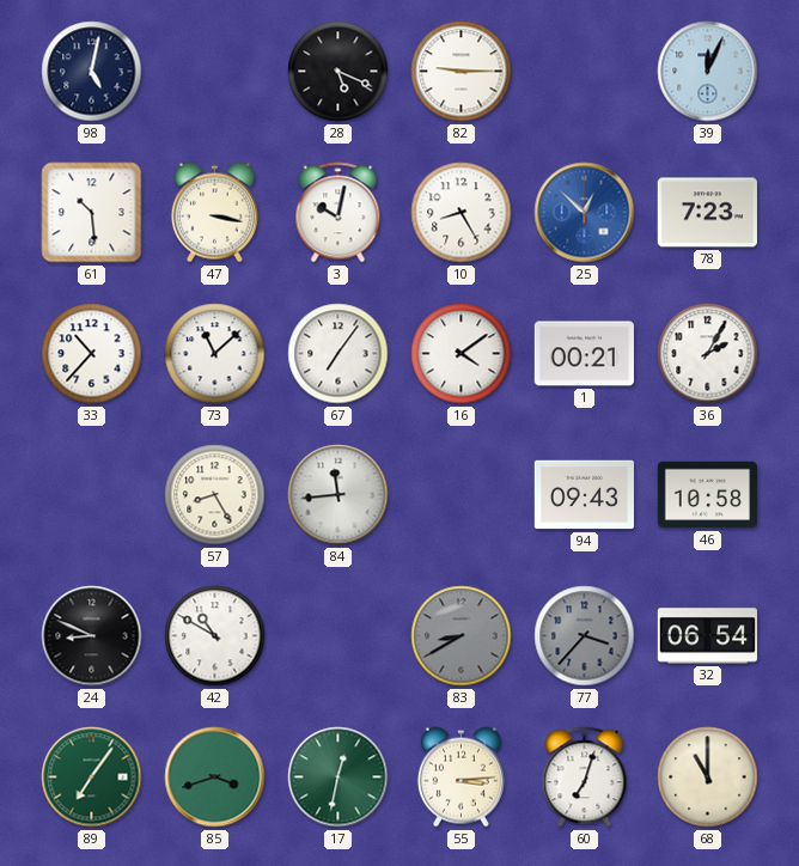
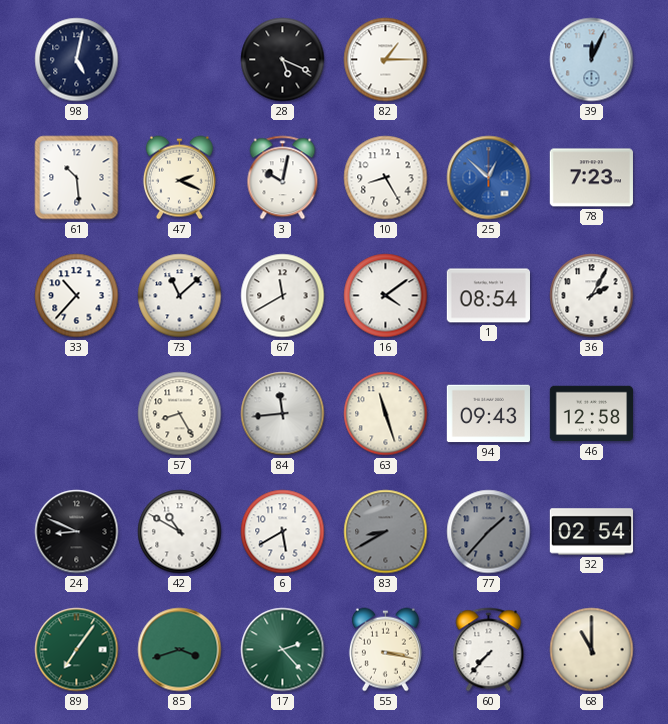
82: 9:15 -> 1:15
47: 3:17 -> 2:19
67: 7:06 -> 11:40
1: 00:21 -> 08:54
63: none -> 11:27
46: 10:58 -> 12:58
6: none -> 5:40
77: 3:37 -> 1:37
32: 06:54 -> 02:54
17: 12:32 -> 2:23
55: 3:14 -> 3:17
60: 7:03 -> 7:37
